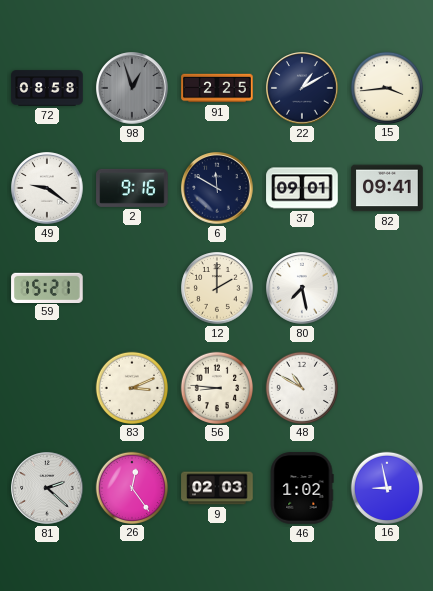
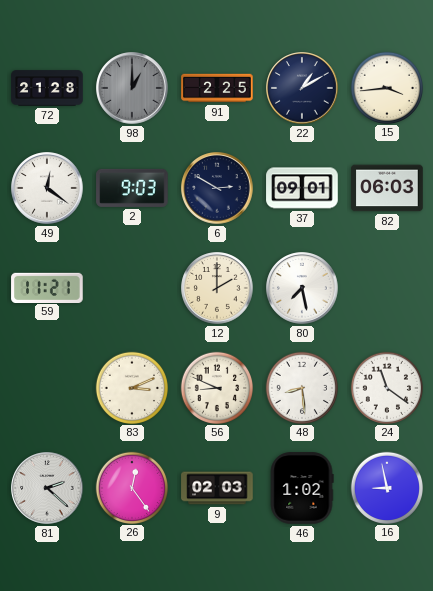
72: 08:58 -> 21:28
98: 12:57 -> 1:00
49: 9:21 -> 12:21
2: 9:16 -> 9:03
6: 11:50 -> 2:50
82: 09:41 -> 06:03
59: 15:21 -> 11:21
56: 8:46 -> 8:49
48: 10:50 -> 8:29
24: none -> 11:21
